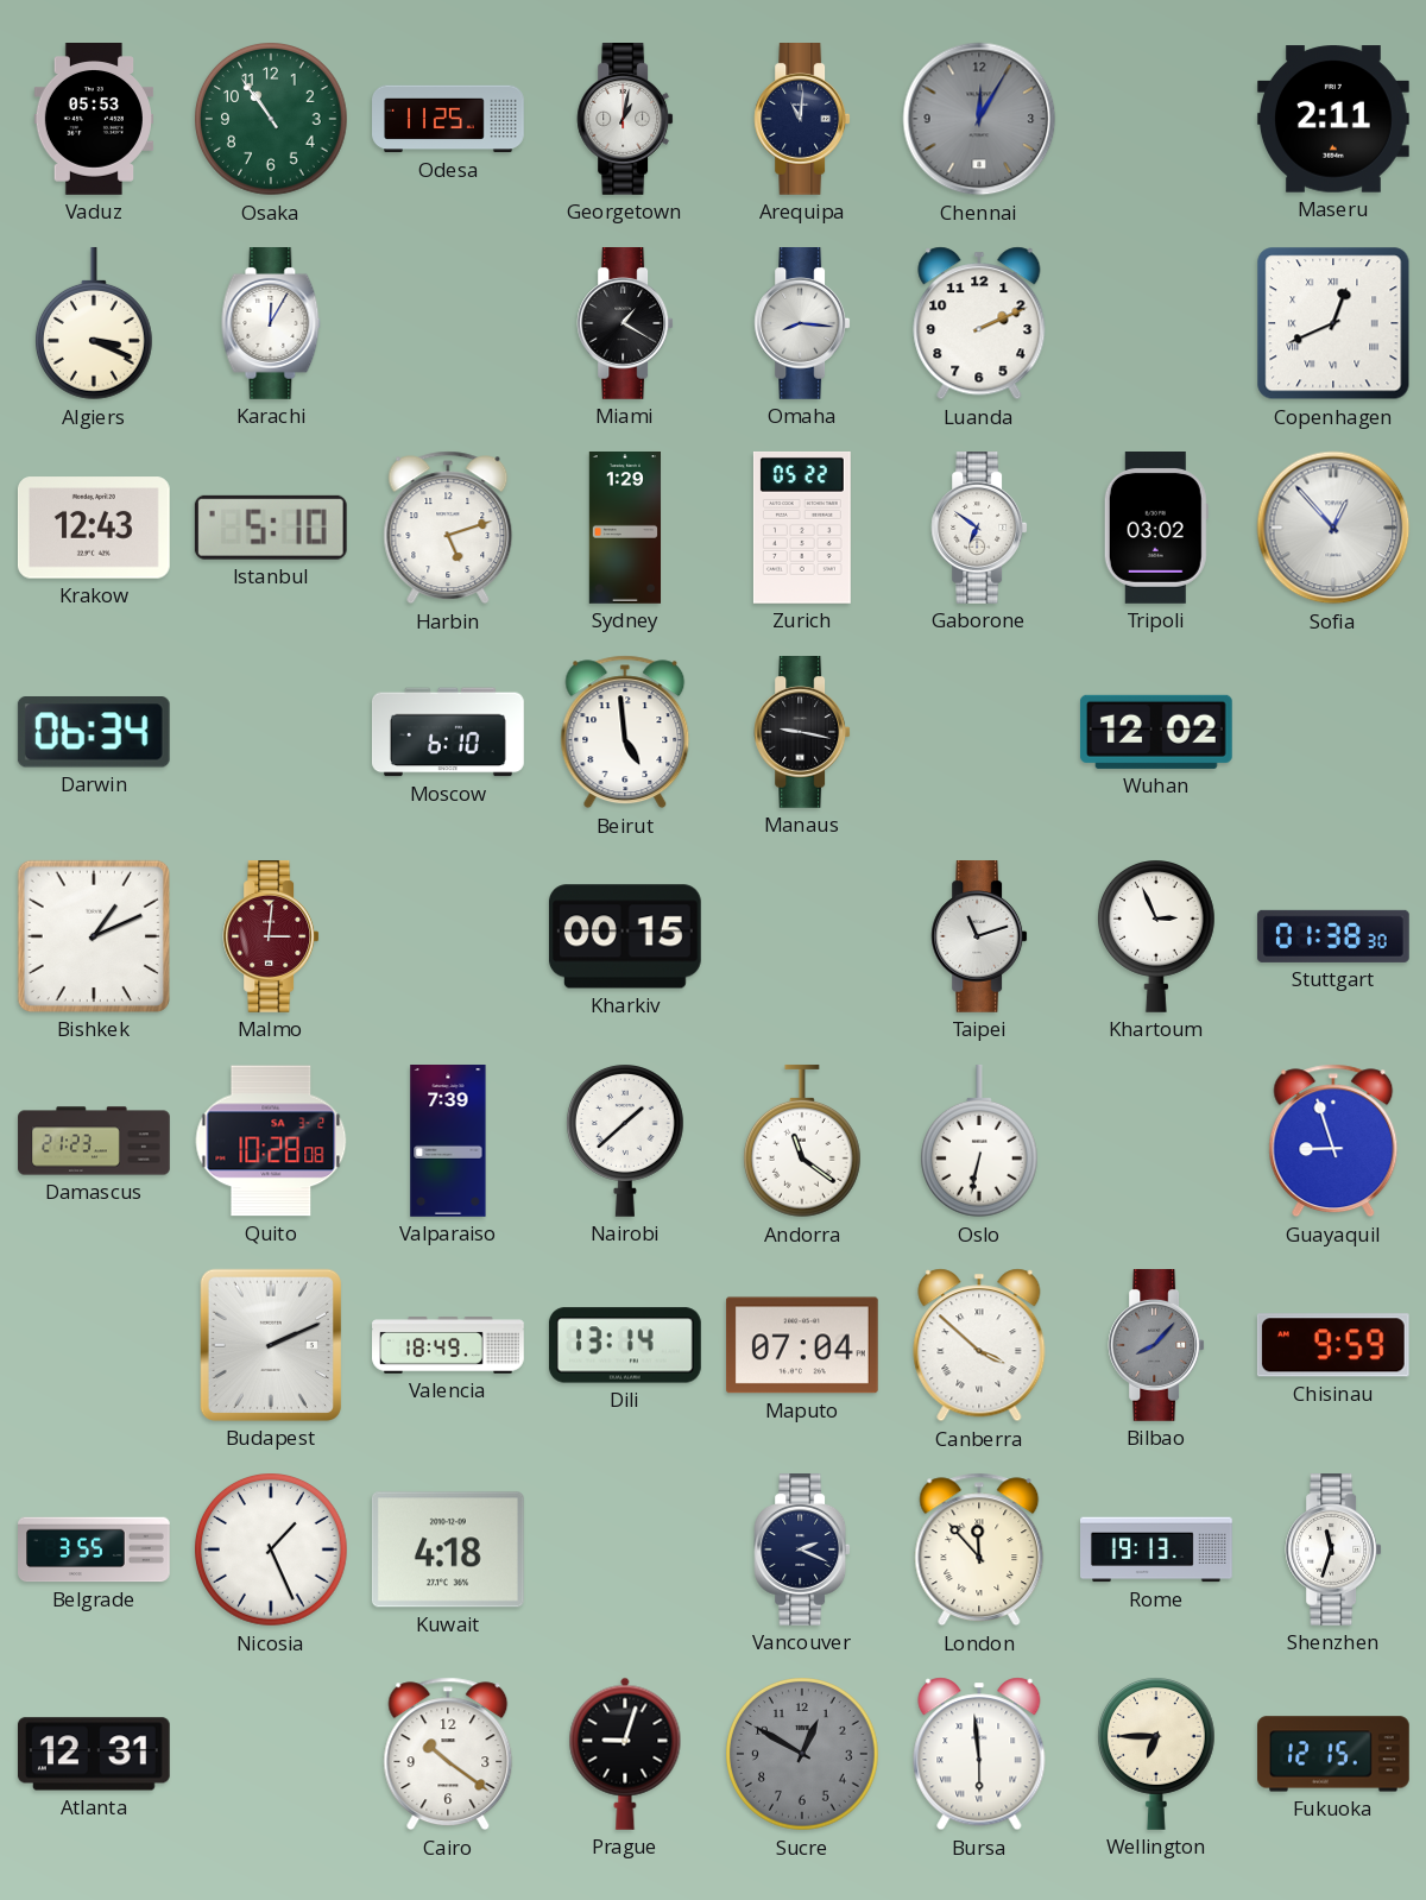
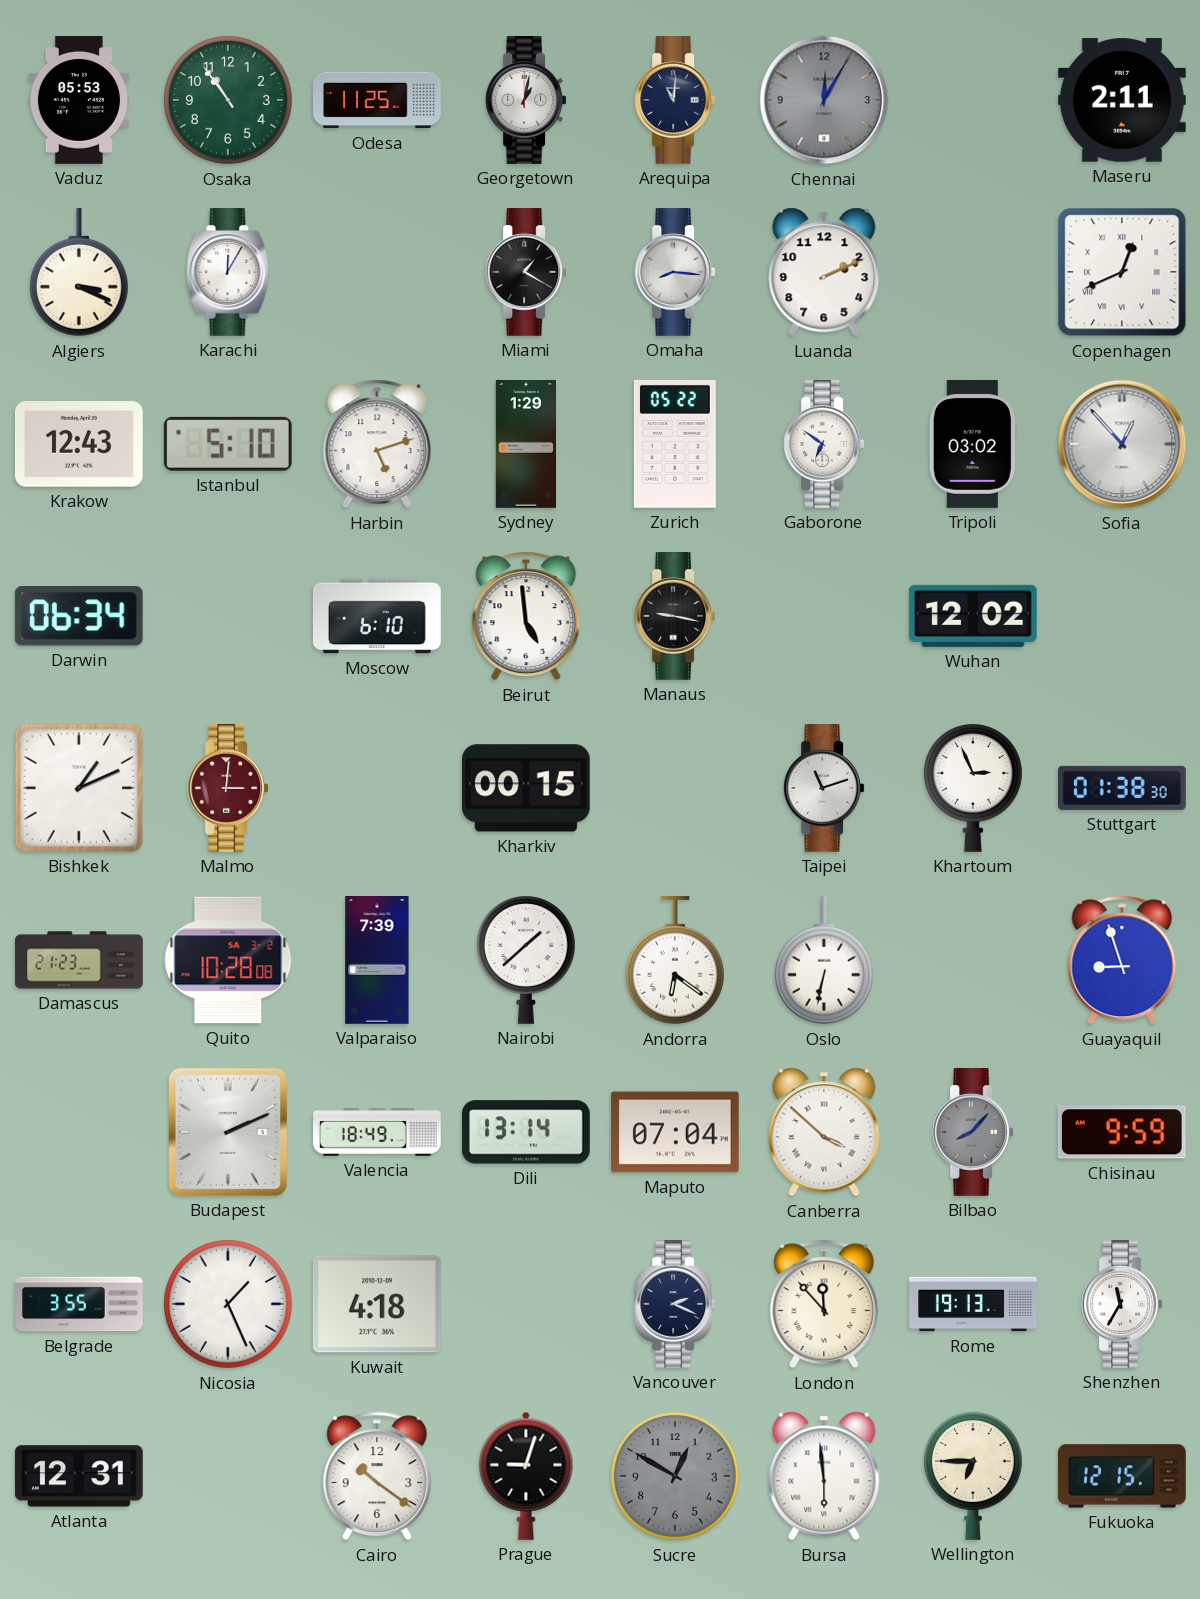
Andorra: 11:21 -> 6:21
Shenzhen: 11:33 -> 11:35
